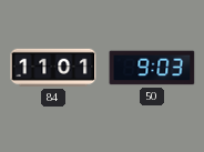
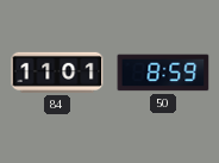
50: 9:03 -> 8:59
